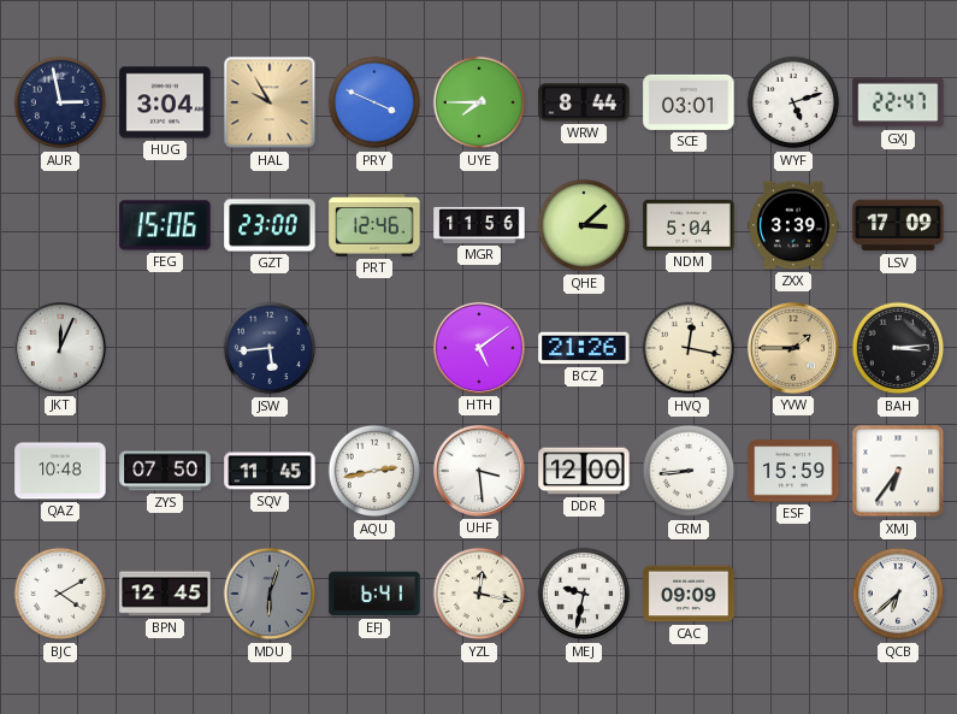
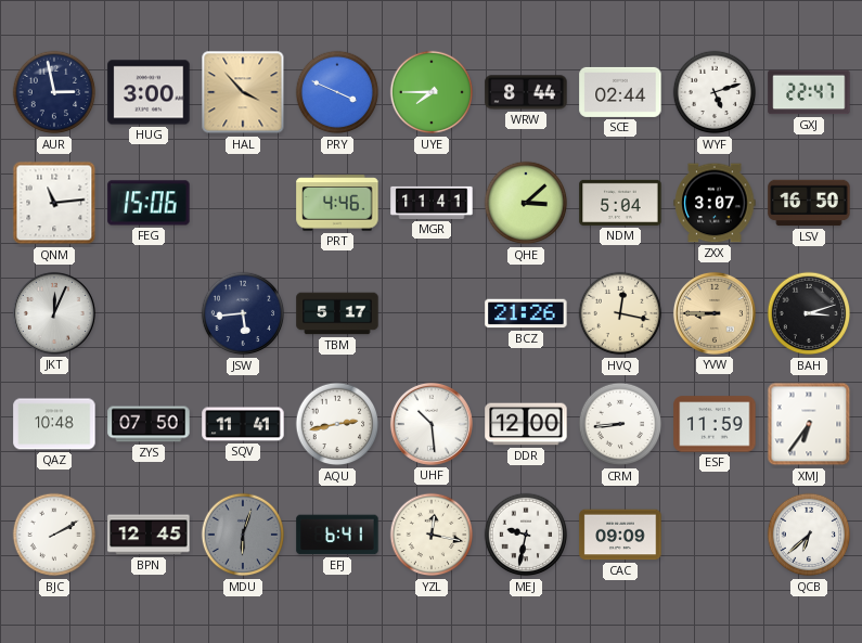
HUG: 3:04 -> 3:00
HAL: 9:55 -> 3:53
SCE: 03:01 -> 02:44
QNM: none -> 11:14
GZT: 23:00 -> none
PRT: 12:46 -> 4:46
MGR: 11:56 -> 11:41
ZXX: 3:39 -> 3:07
LSV: 17:09 -> 16:50
TBM: none -> 5:17
HTH: 5:09 -> none
YVW: 1:45 -> 8:45
BAH: 3:14 -> 3:12
SQV: 11:45 -> 11:41
UHF: 3:29 -> 10:29
ESF: 15:59 -> 11:59
BJC: 4:10 -> 2:10
